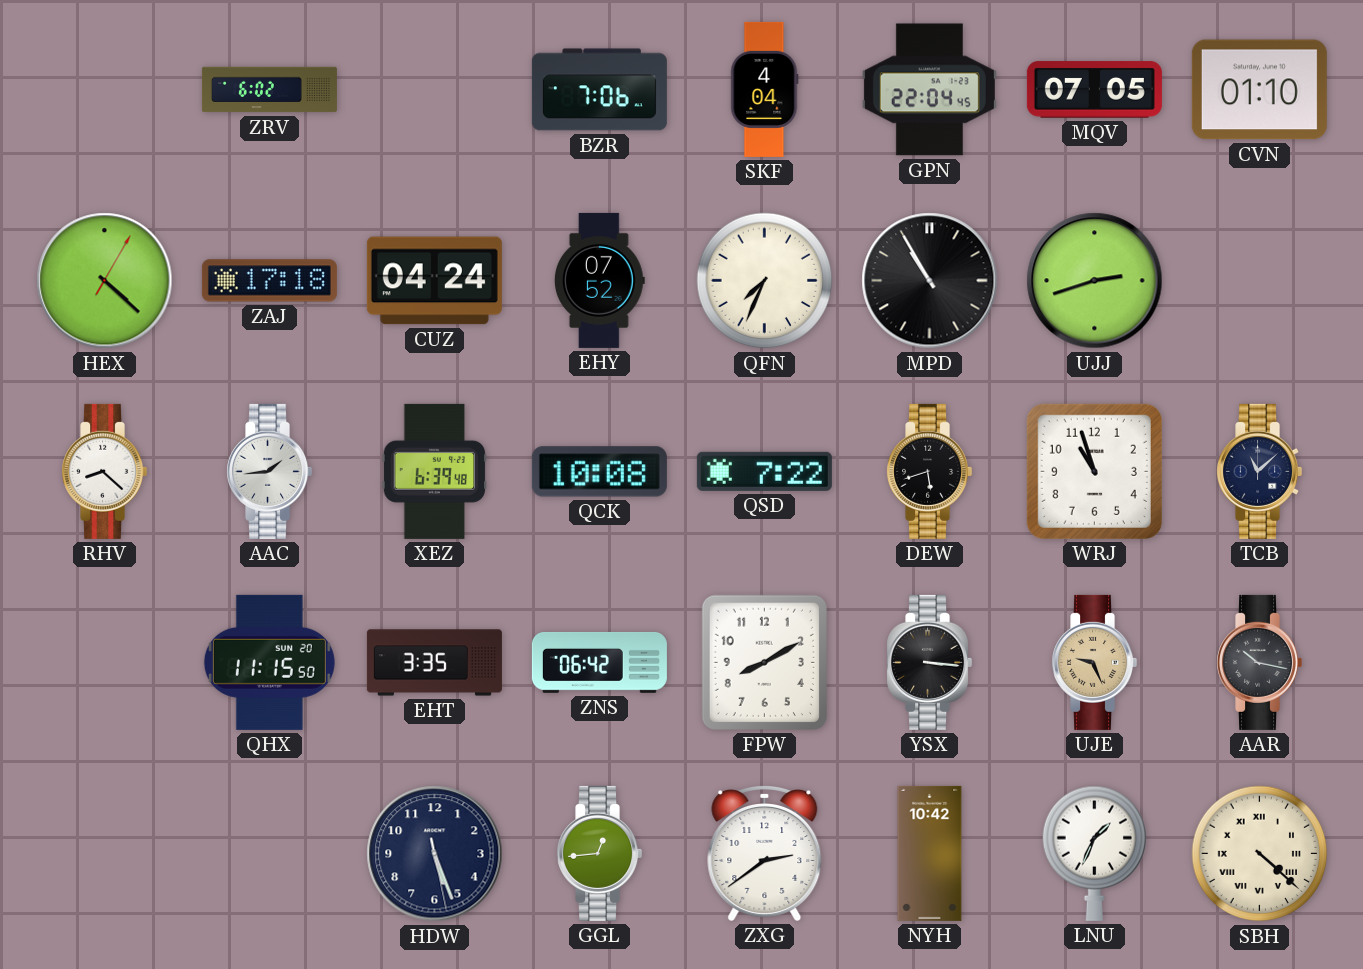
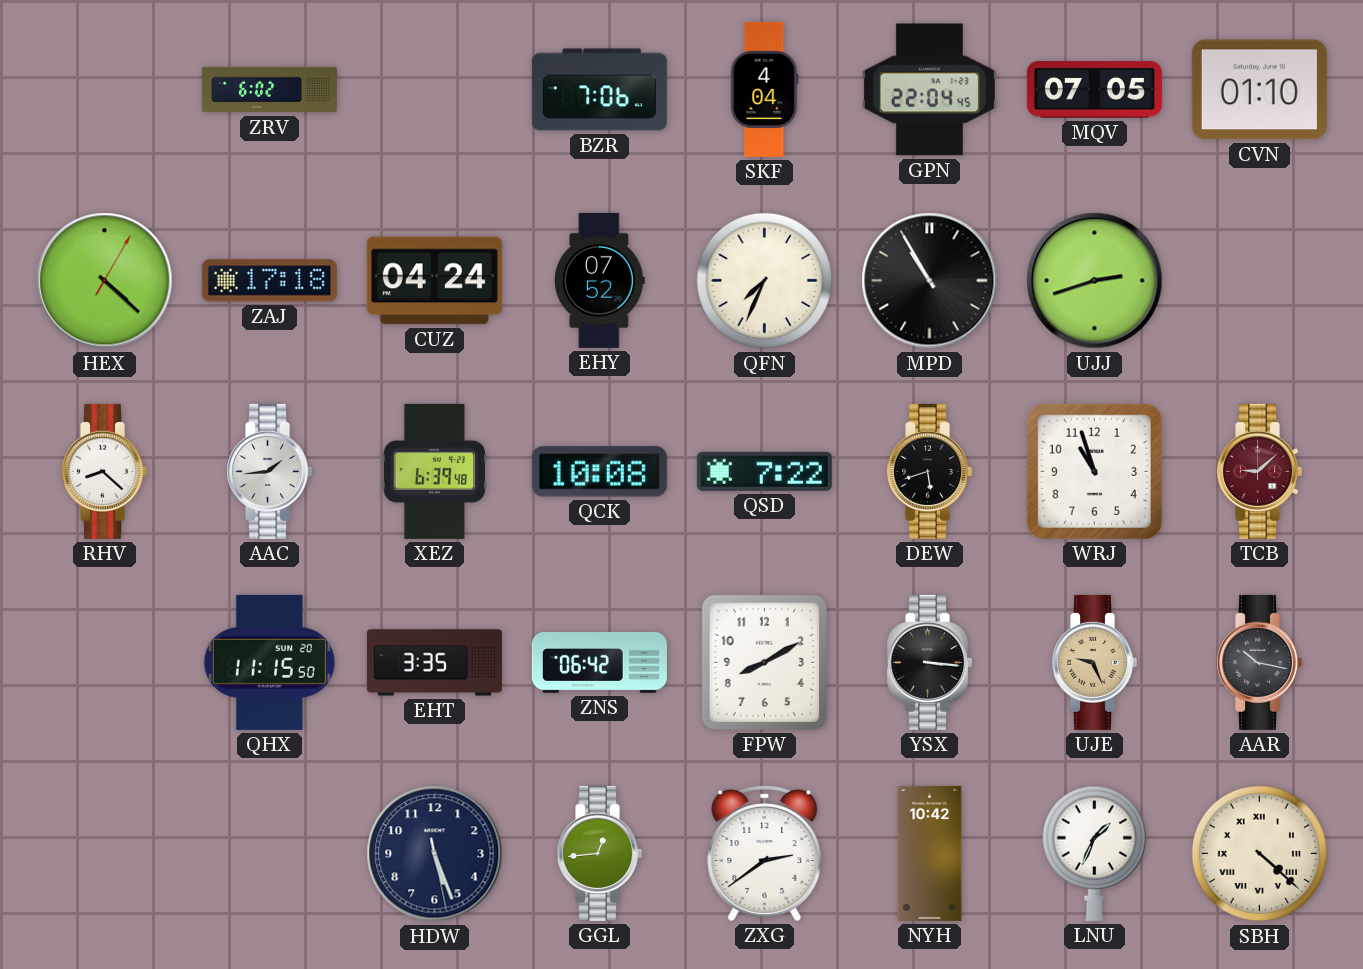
TCB: 11:08 -> 9:08
TCB dial: navy -> burgundy
